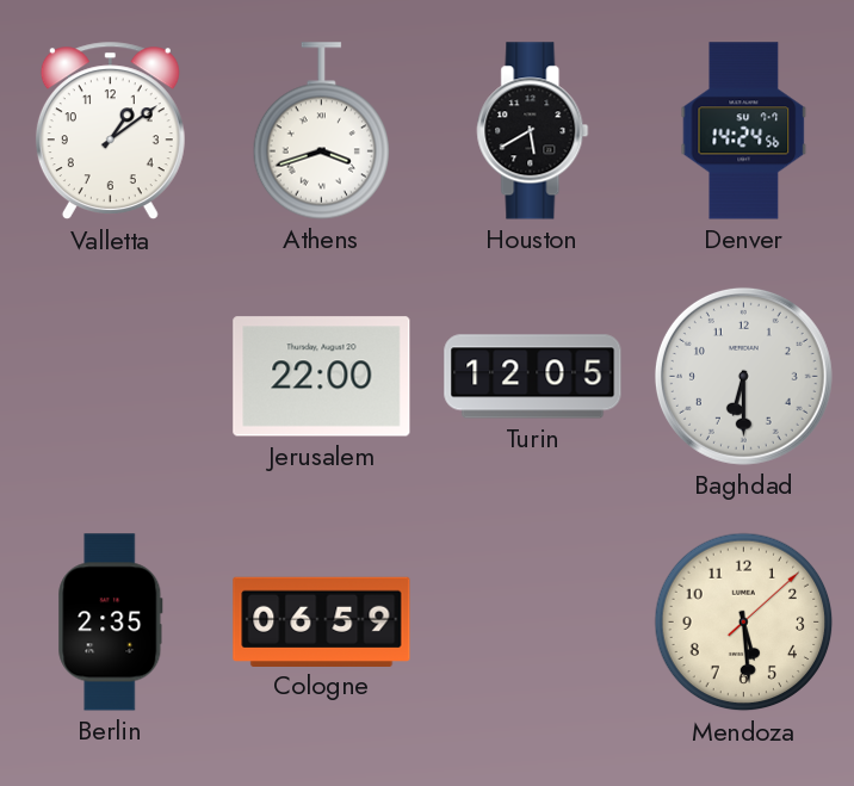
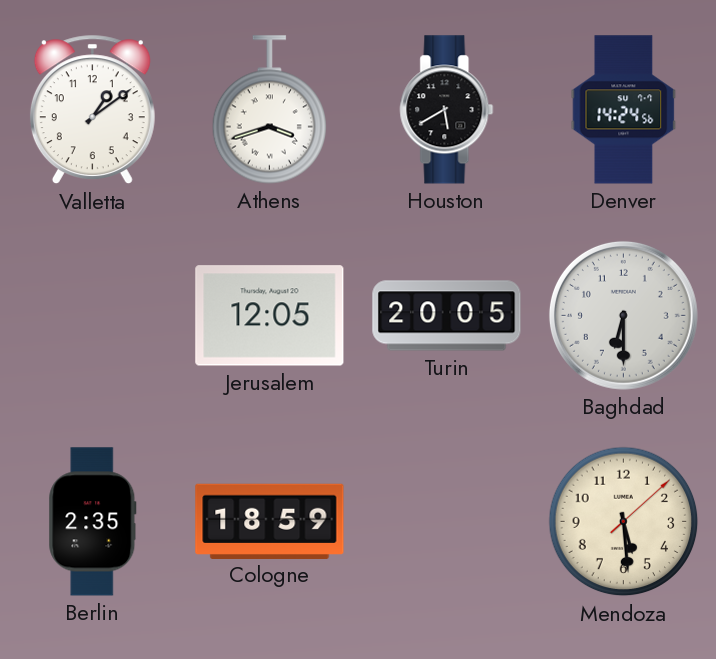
Jerusalem: 22:00 -> 12:05
Turin: 12:05 -> 20:05
Cologne: 06:59 -> 18:59
